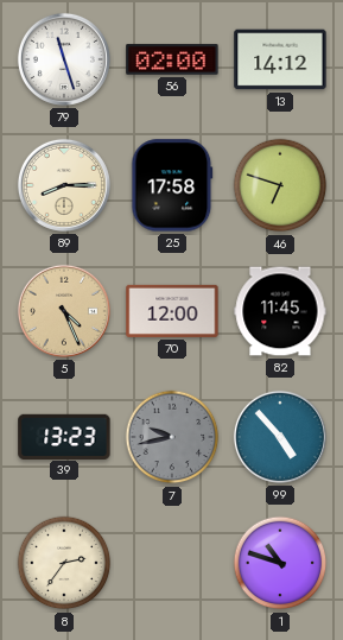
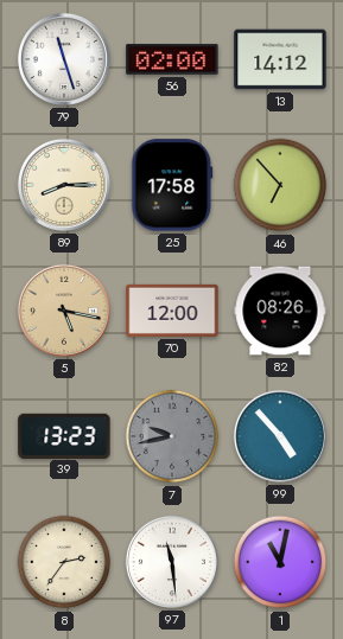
46: 6:48 -> 6:53
5: 4:26 -> 5:17
82: 11:45 -> 08:26
97: none -> 11:29
1: 10:48 -> 11:02
